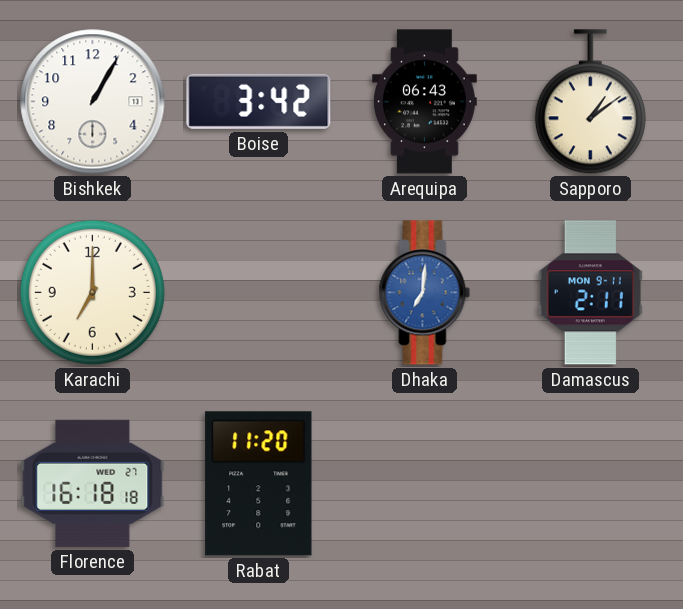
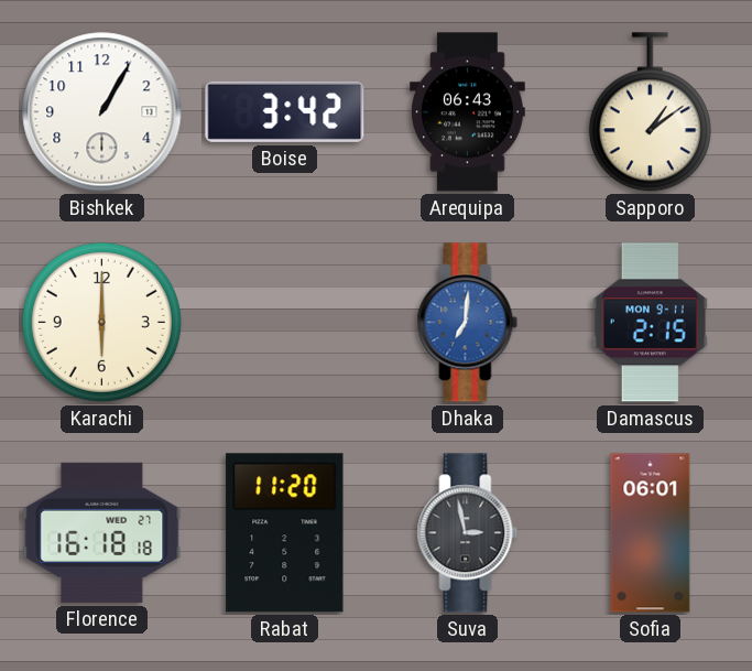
Karachi: 7:00 -> 6:00
Damascus: 2:11 -> 2:15
Suva: none -> 2:58
Sofia: none -> 06:01
